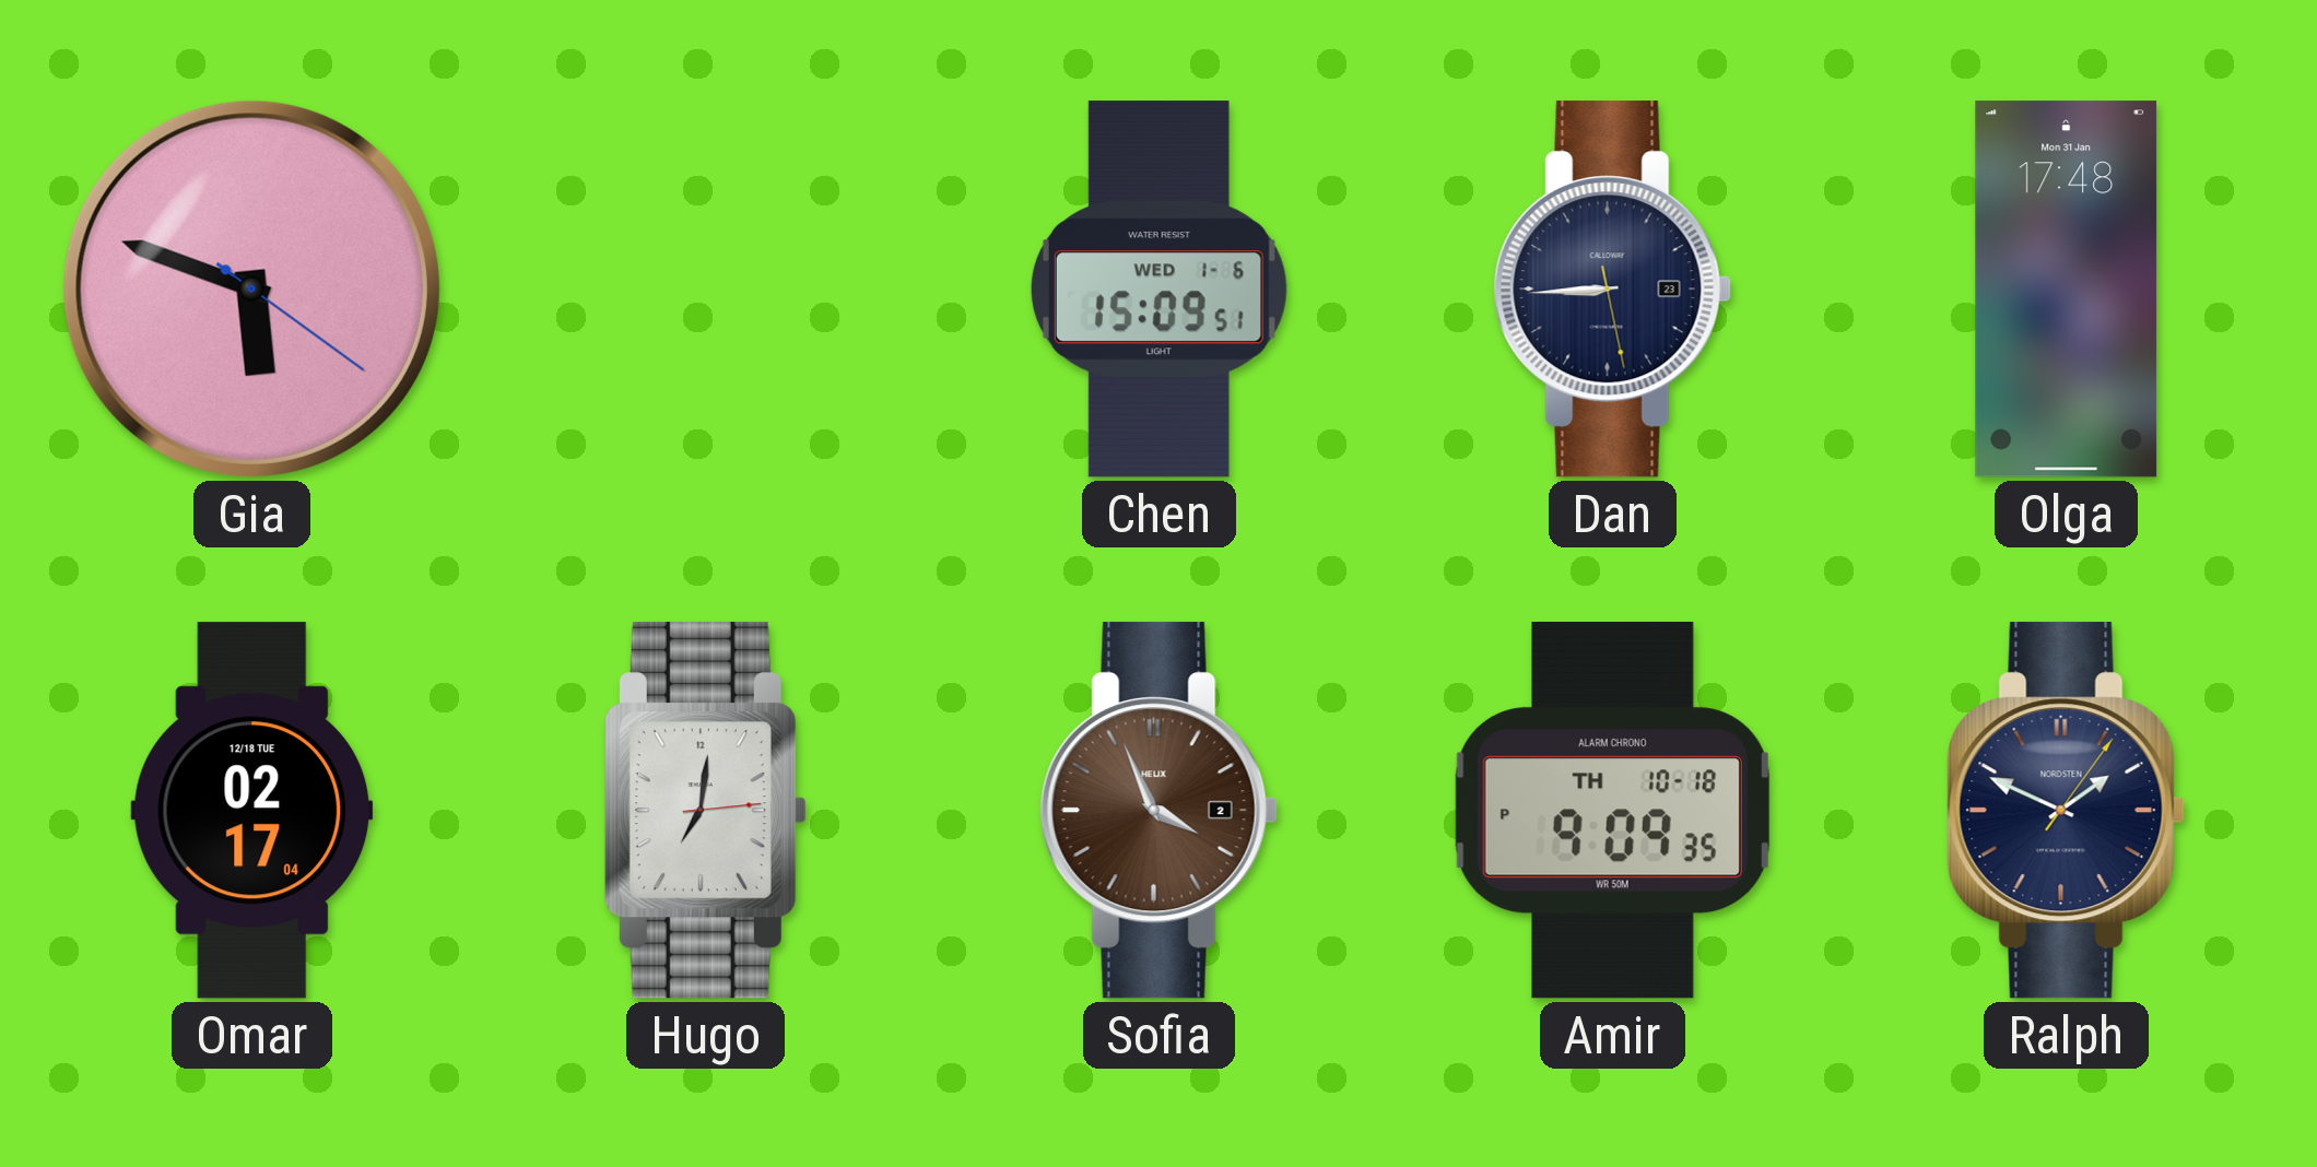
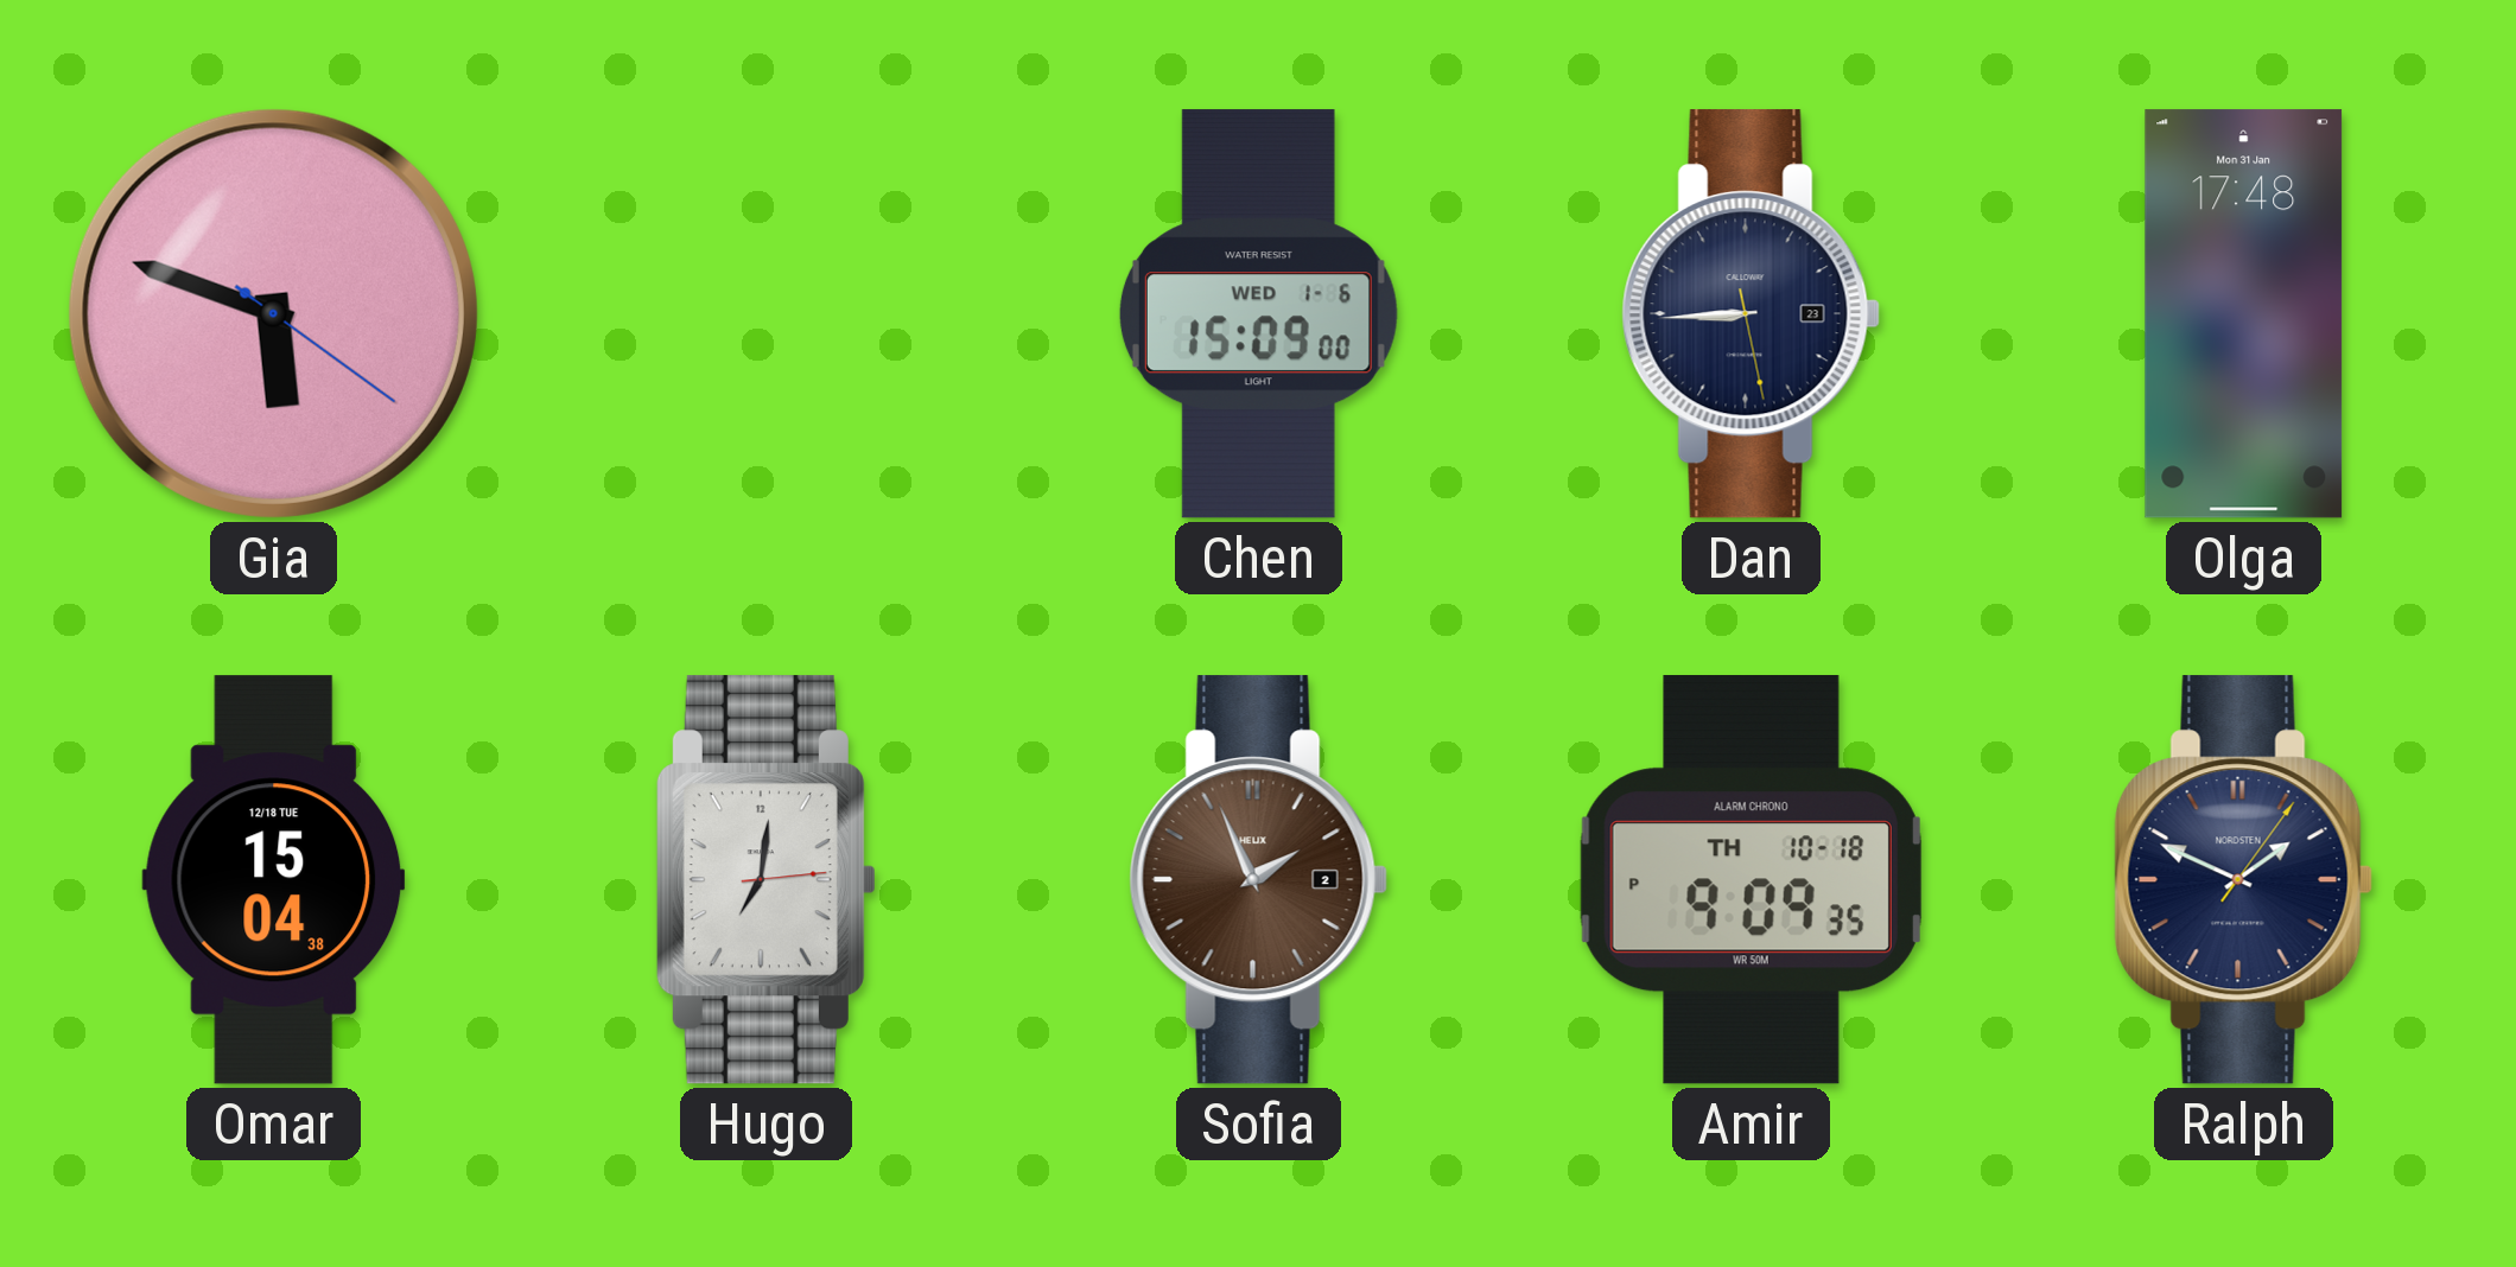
Chen: 15:09:51 -> 15:09:00
Omar: 02:17 -> 15:04
Sofia: 3:56 -> 1:56
